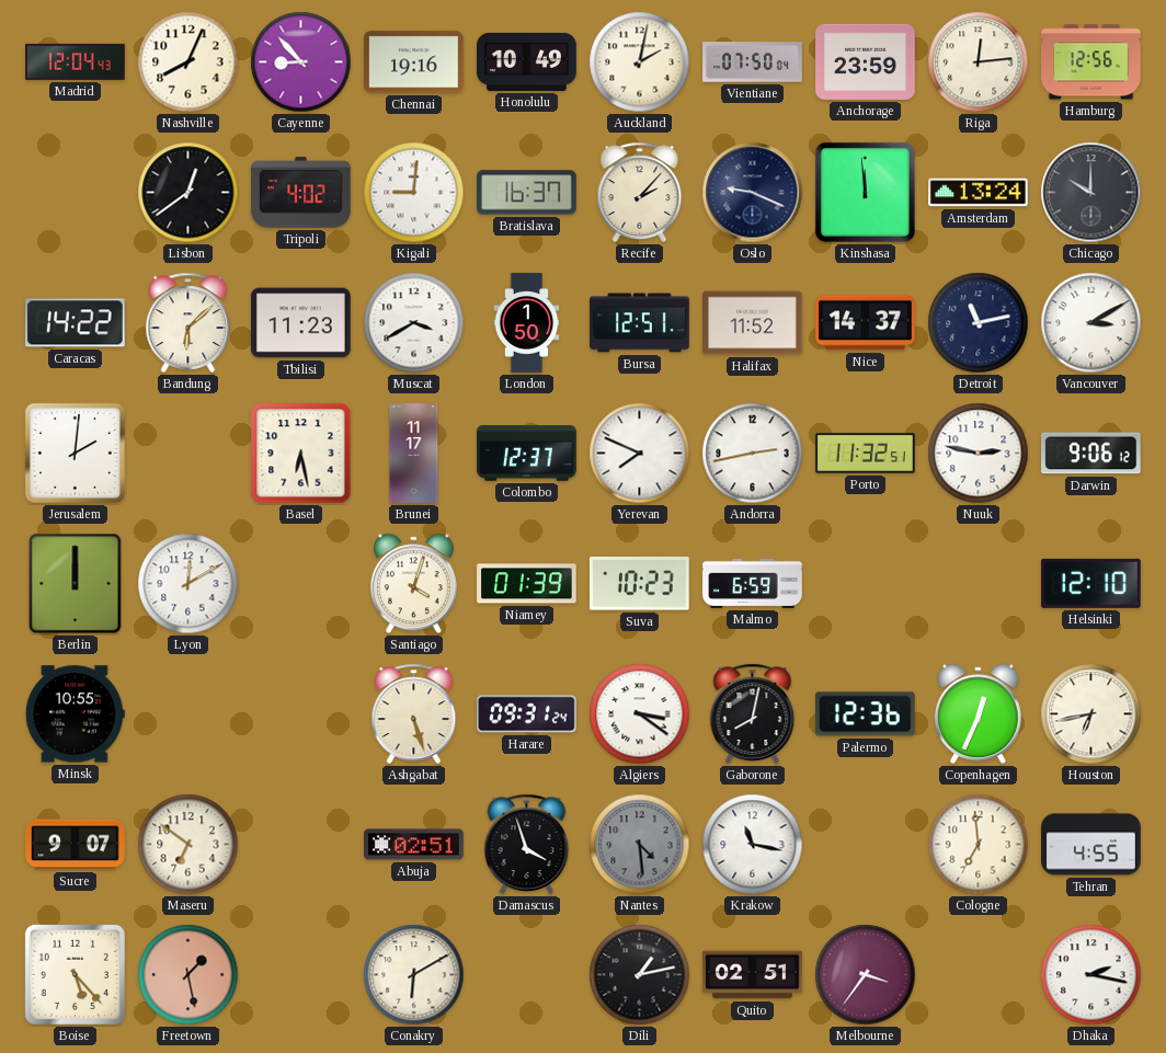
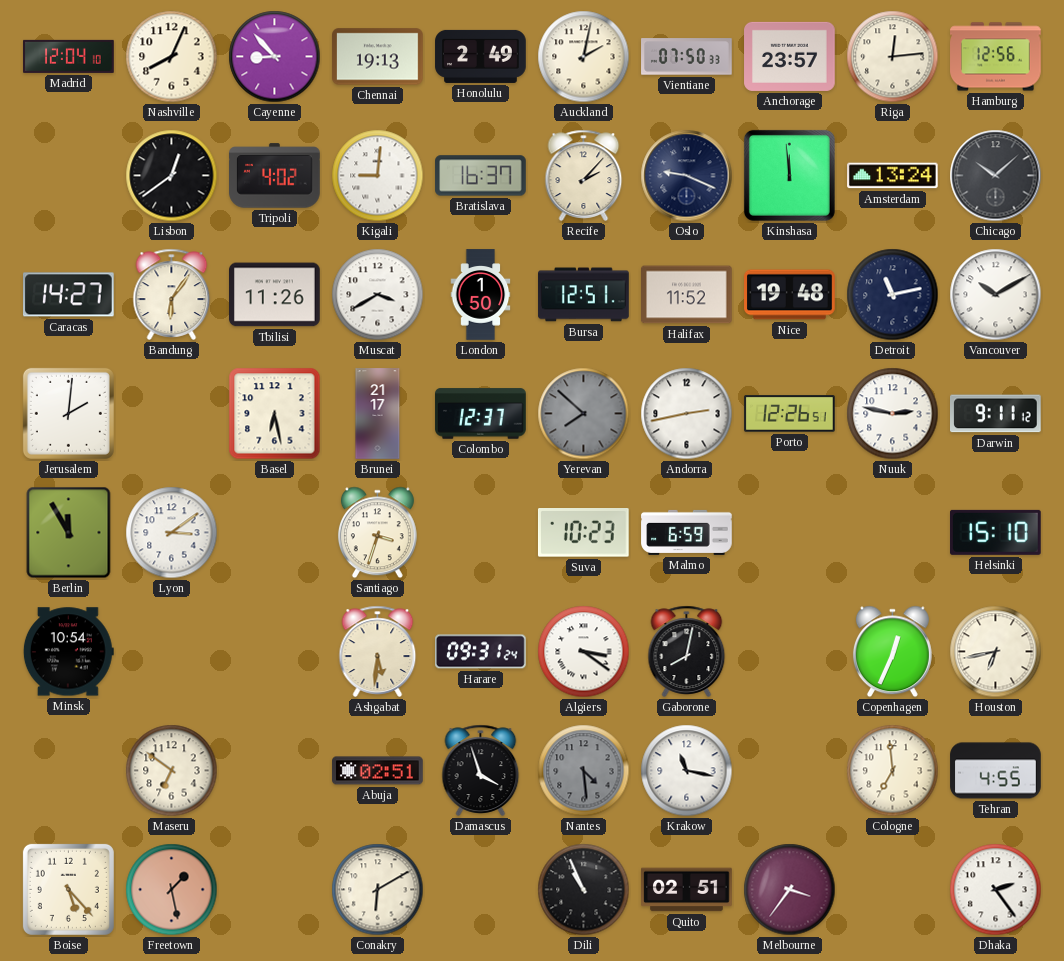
Madrid: 12:04:43 -> 12:04:10
Chennai: 19:16 -> 19:13
Honolulu: 10:49 -> 2:49
Vientiane: 07:50:04 -> 07:50:33
Anchorage: 23:59 -> 23:57
Chicago: 10:00 -> 10:08
Caracas: 14:22 -> 14:27
Bandung: 6:08 -> 6:06
Tbilisi: 11:23 -> 11:26
Nice: 14:37 -> 19:48
Vancouver: 3:10 -> 10:10
Brunei: 11:17 -> 21:17
Yerevan: 7:49 -> 7:52
Yerevan dial: white -> grey
Porto: 11:32 -> 12:26
Darwin: 9:06 -> 9:11
Berlin: 12:00 -> 11:55
Lyon: 12:10 -> 3:09
Santiago: 4:03 -> 3:33
Niamey: 01:39 -> none
Helsinki: 12:10 -> 15:10
Minsk: 10:55 -> 10:54
Ashgabat: 5:27 -> 5:31
Palermo: 12:36 -> none
Sucre: 9:07 -> none
Dili: 1:13 -> 10:56
Dhaka: 2:17 -> 2:24
